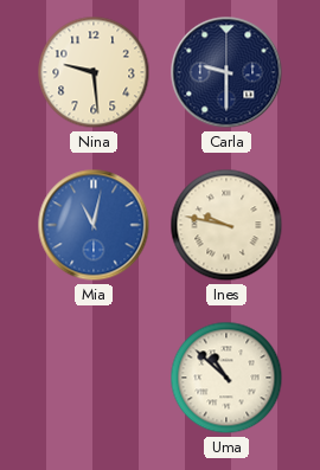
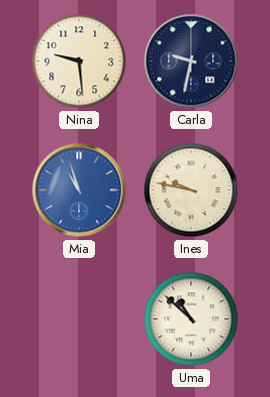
Carla: 9:30 -> 9:32
Mia: 11:02 -> 10:57
